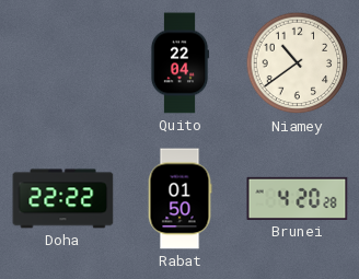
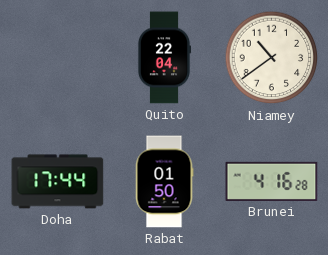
Doha: 22:22 -> 17:44
Brunei: 4:20 -> 4:16
